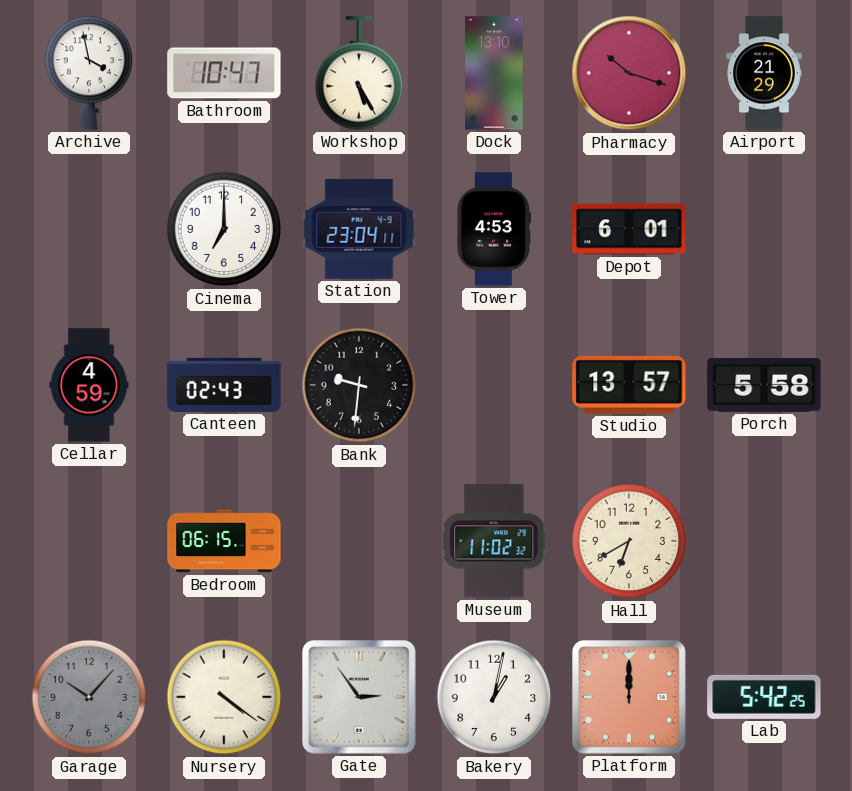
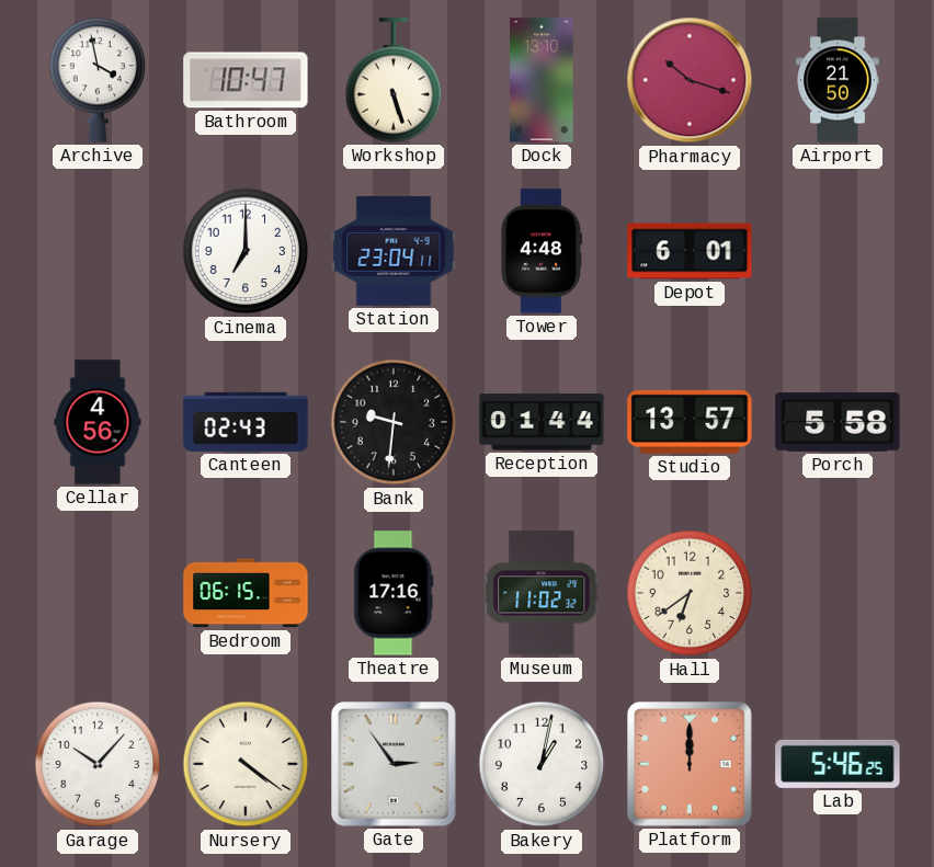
Workshop: 5:25 -> 5:27
Airport: 21:29 -> 21:50
Tower: 4:53 -> 4:48
Cellar: 4:59 -> 4:56
Reception: none -> 01:44
Theatre: none -> 17:16
Hall: 6:40 -> 6:39
Garage dial: grey -> white
Lab: 5:42 -> 5:46
